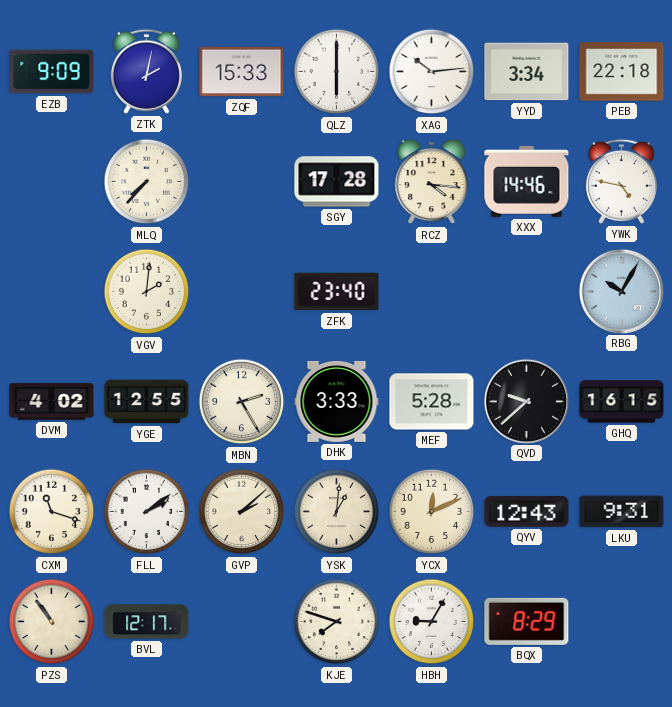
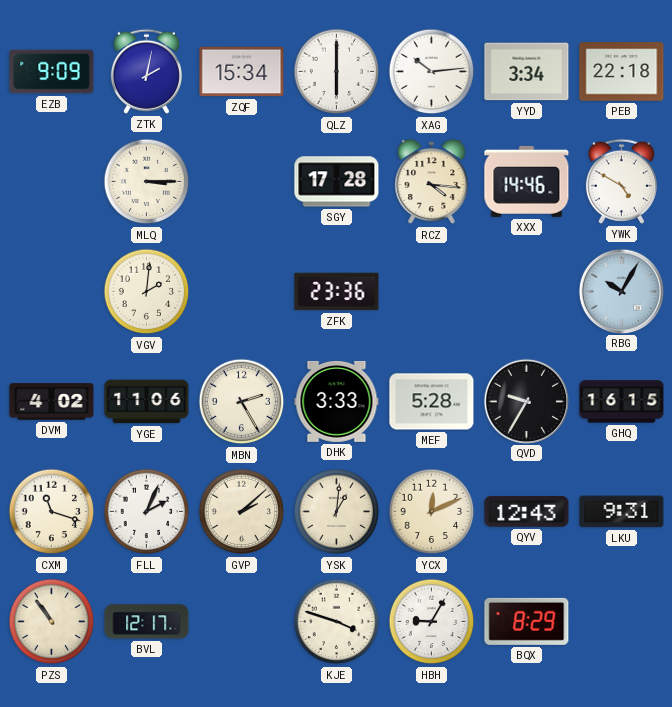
ZQF: 15:33 -> 15:34
MLQ: 7:37 -> 3:15
YWK: 4:47 -> 4:50
ZFK: 23:40 -> 23:36
YGE: 12:55 -> 11:06
QVD: 9:38 -> 9:35
FLL: 2:09 -> 2:04
KJE: 7:48 -> 3:48
